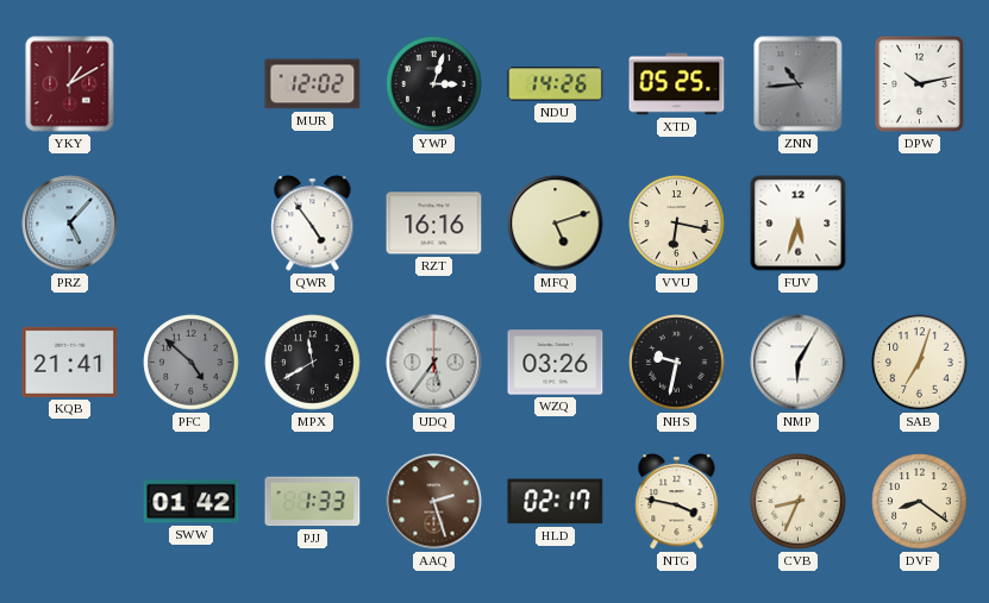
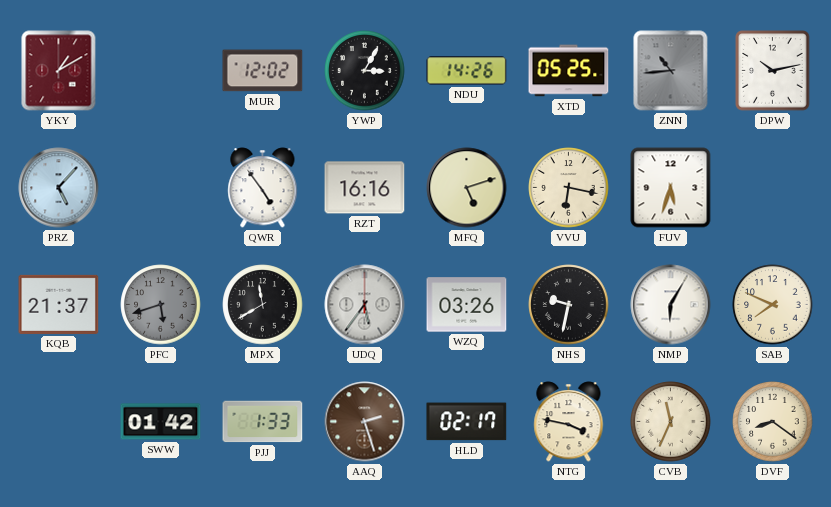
YWP: 3:03 -> 3:05
KQB: 21:41 -> 21:37
PFC: 4:52 -> 5:42
SAB: 7:03 -> 7:49
CVB: 8:34 -> 11:34
